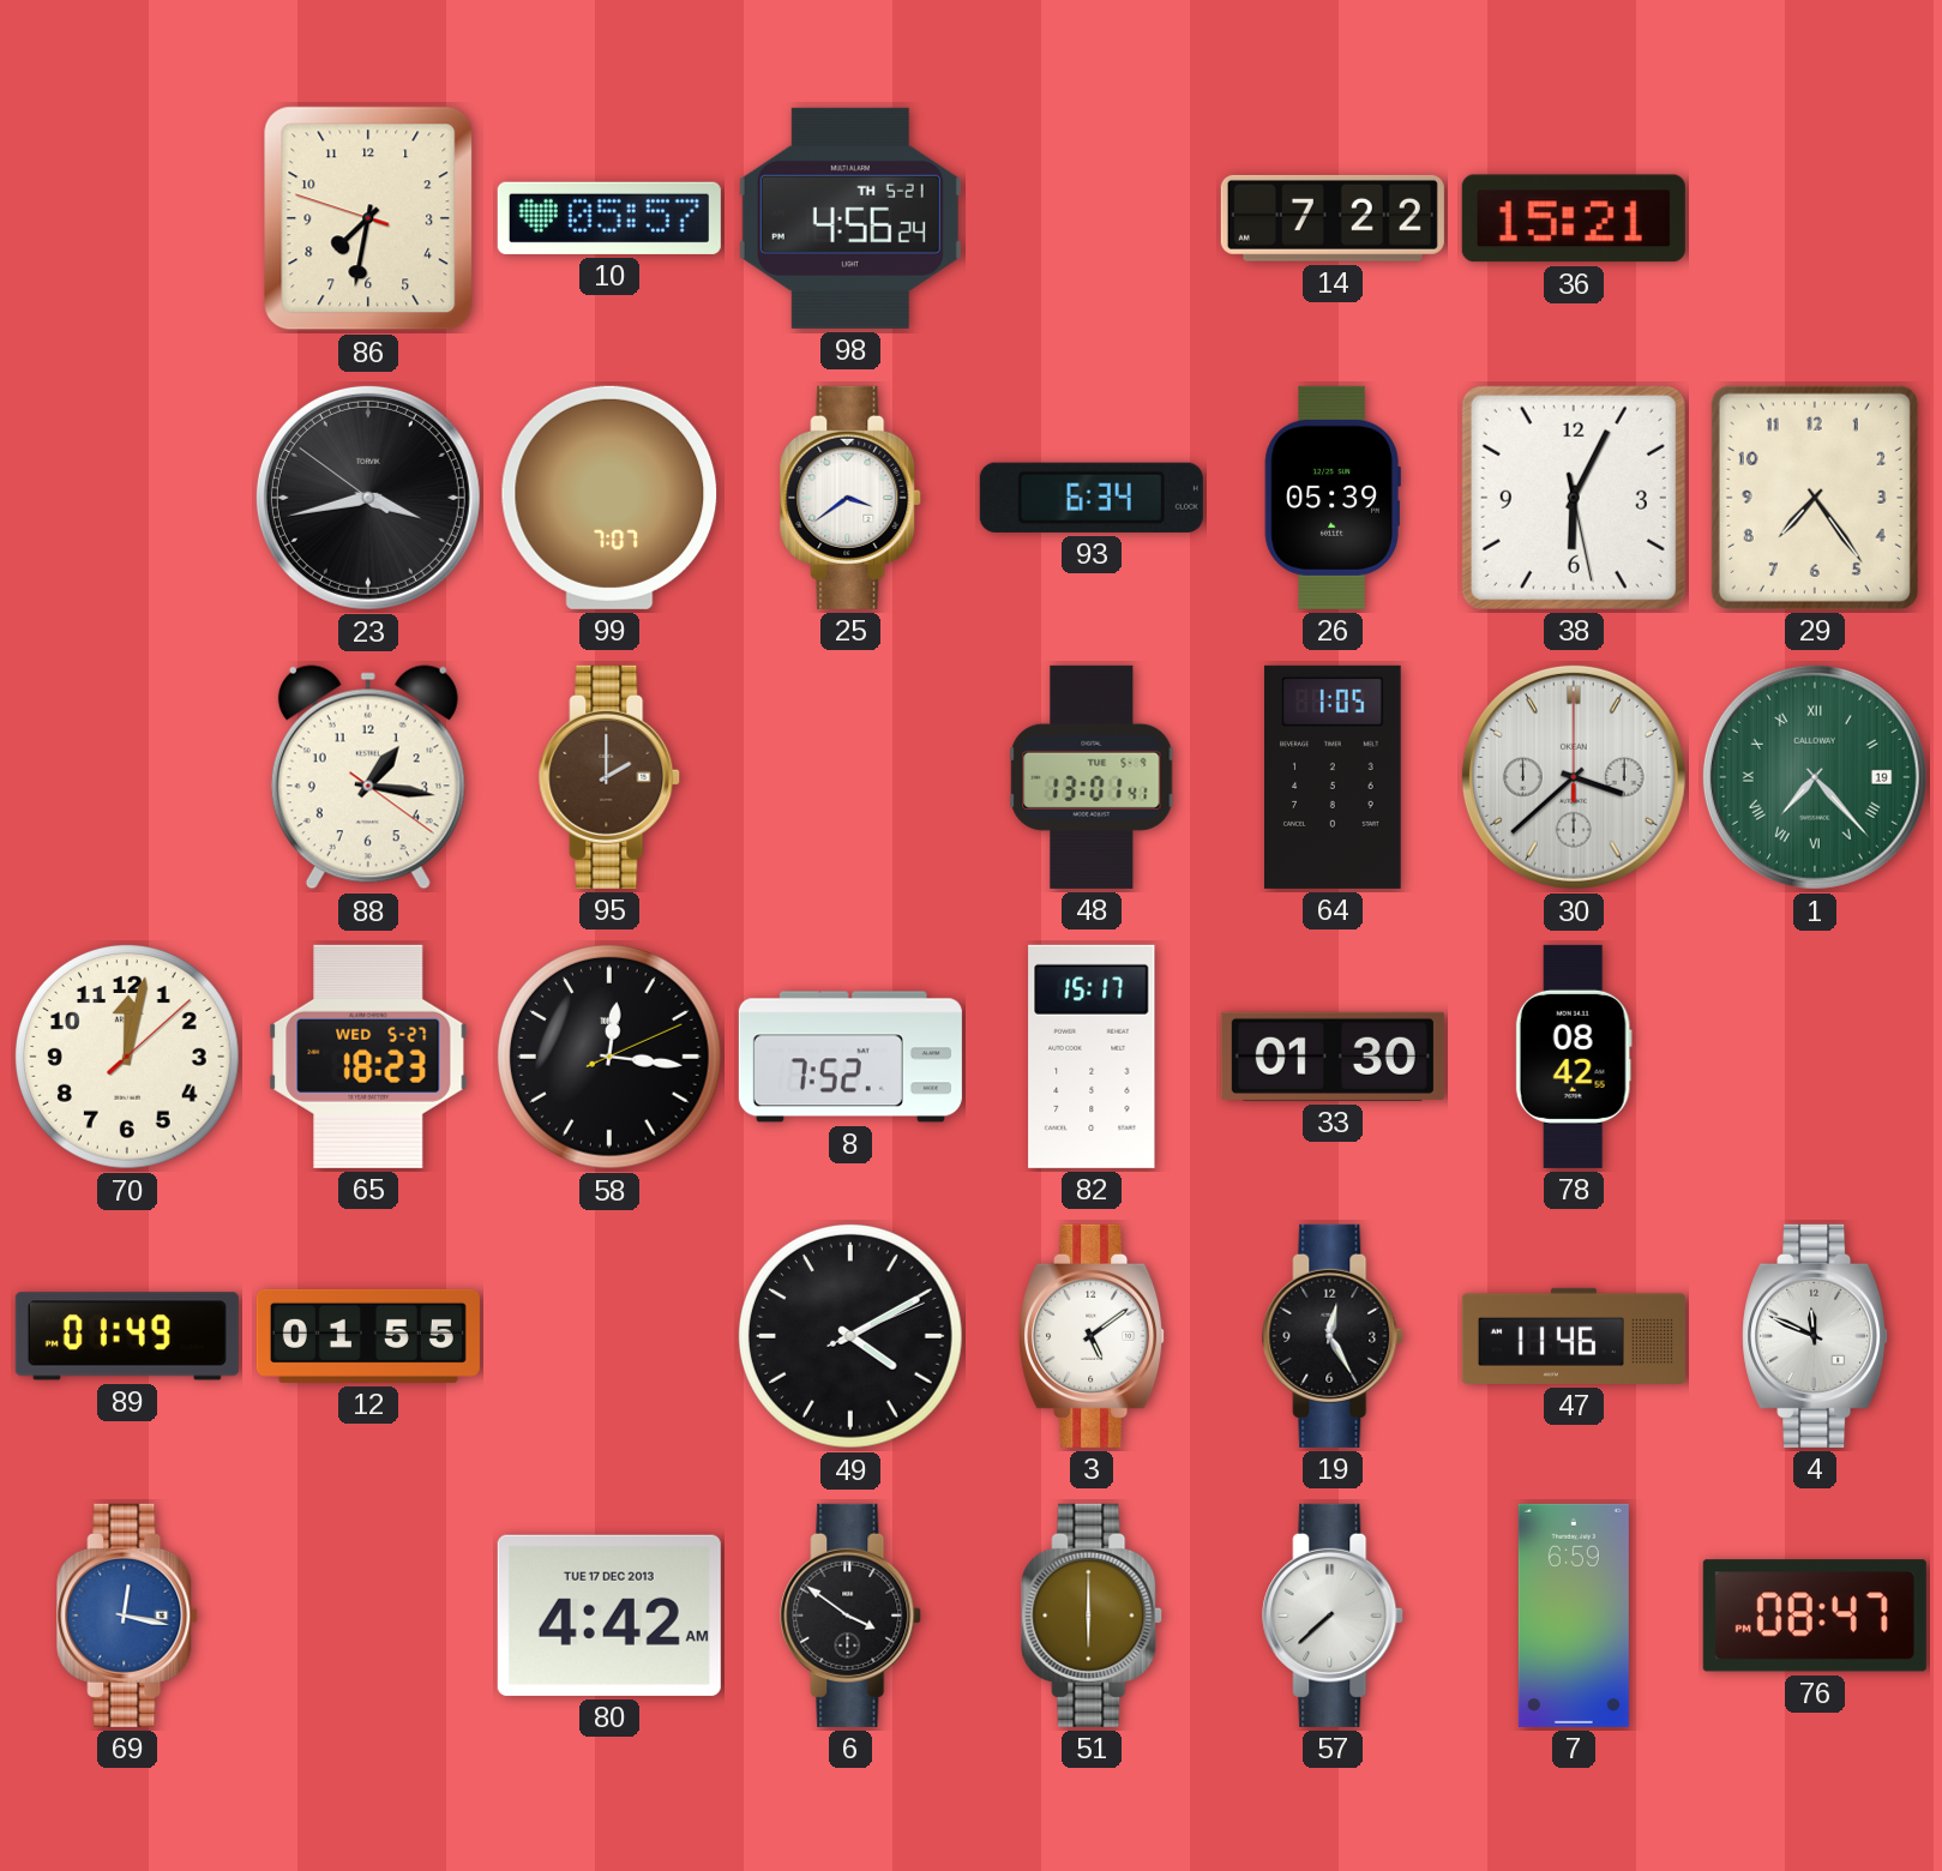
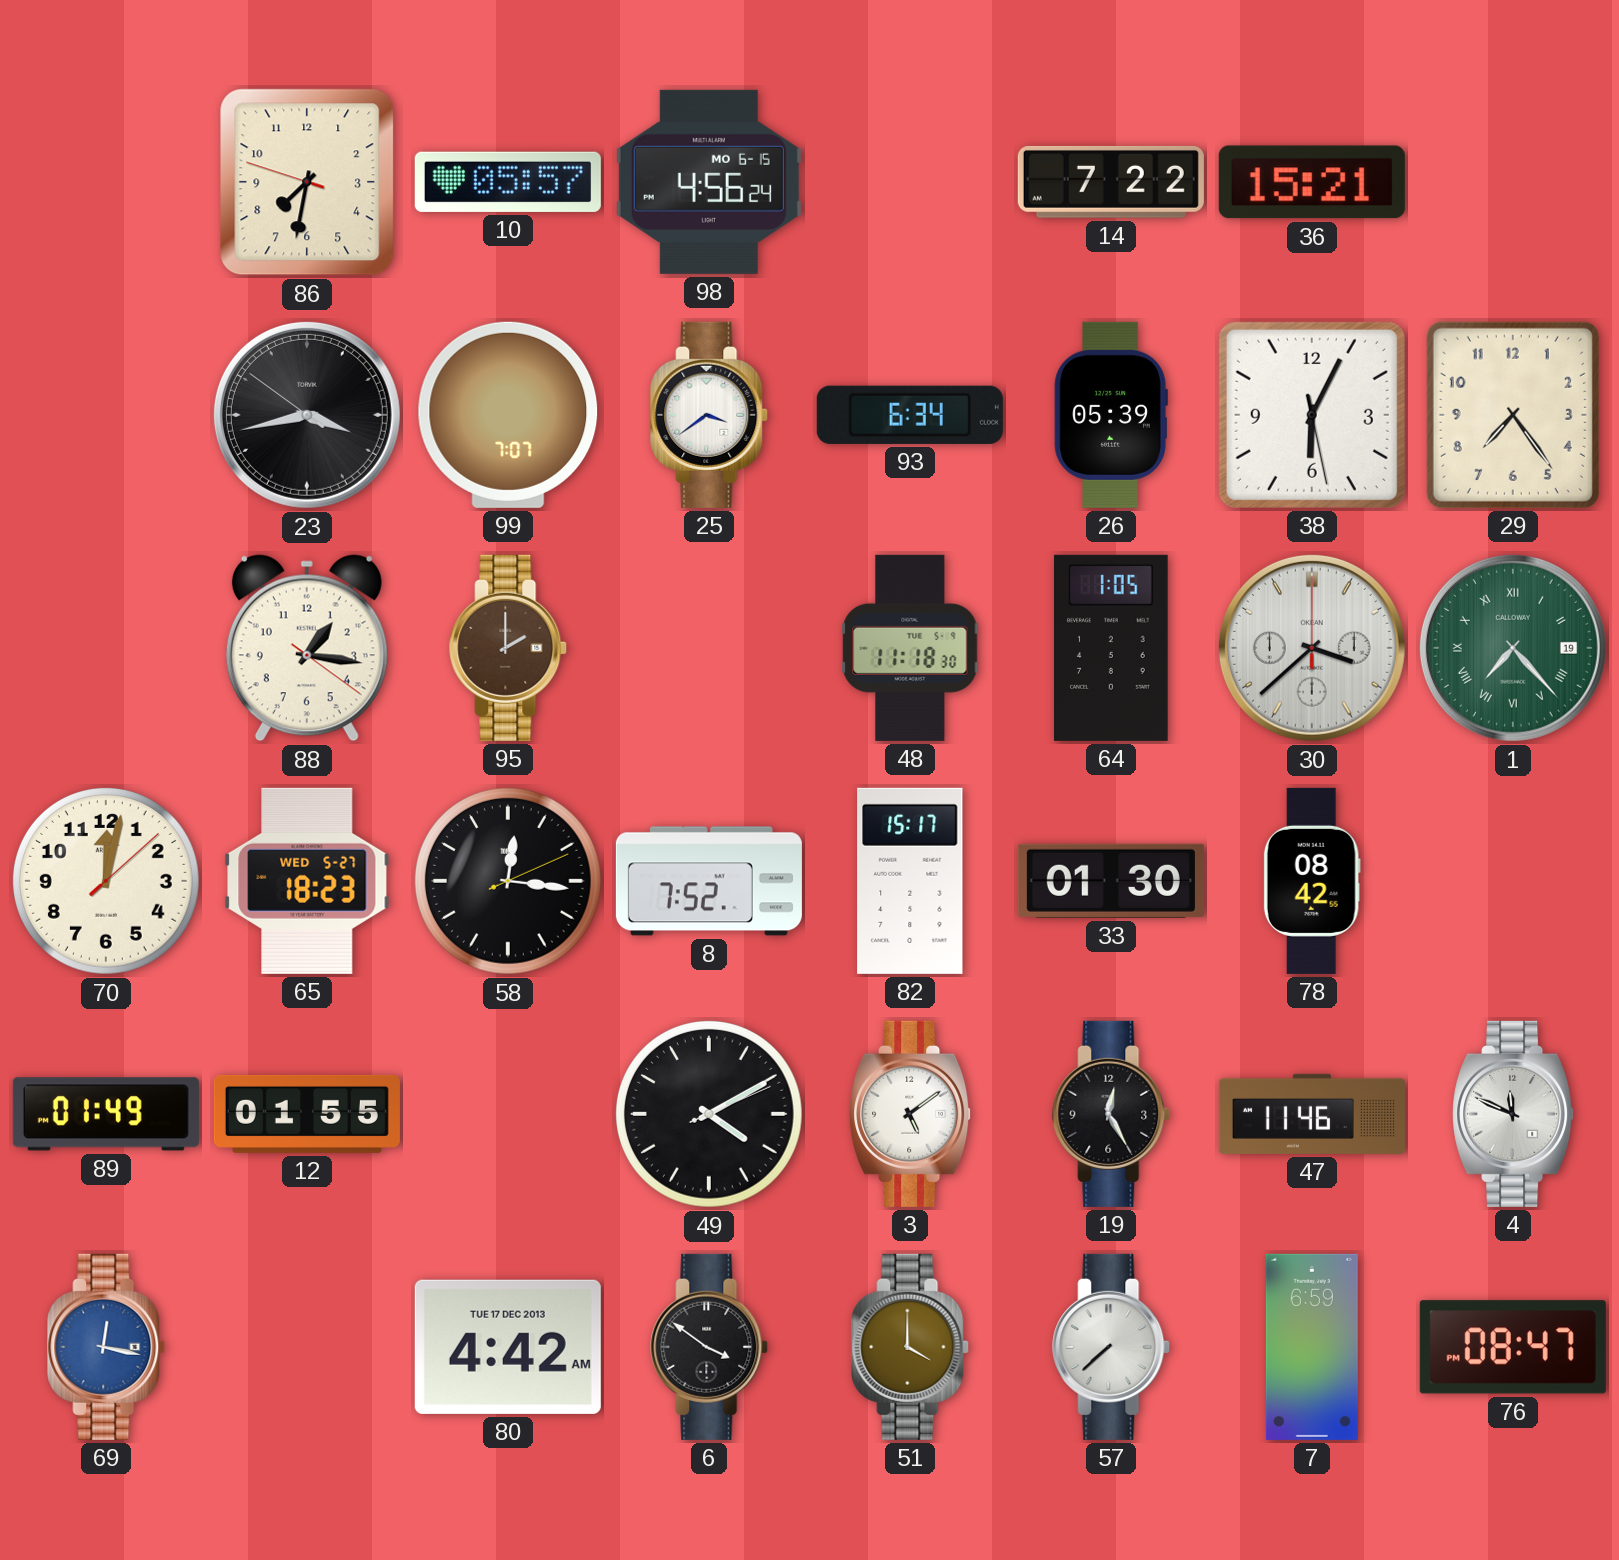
98 date: TH 5-21 -> MO 6-15
48: 13:01 -> 11:18
51: 6:00 -> 4:00
